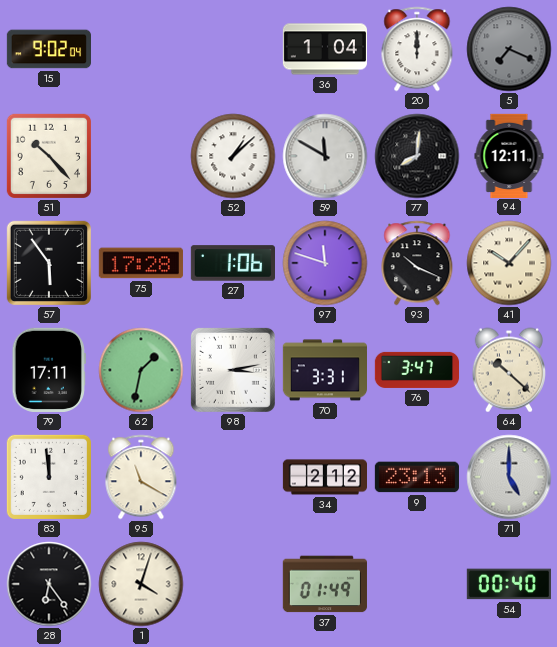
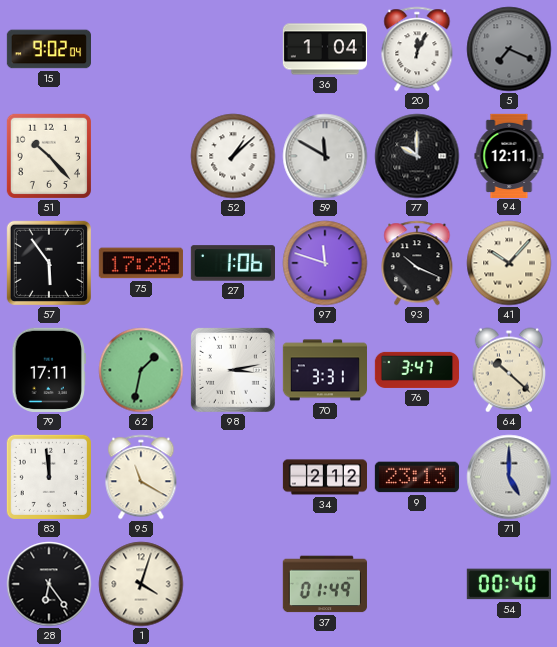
20: 12:00 -> 12:04
77: 8:01 -> 10:00
